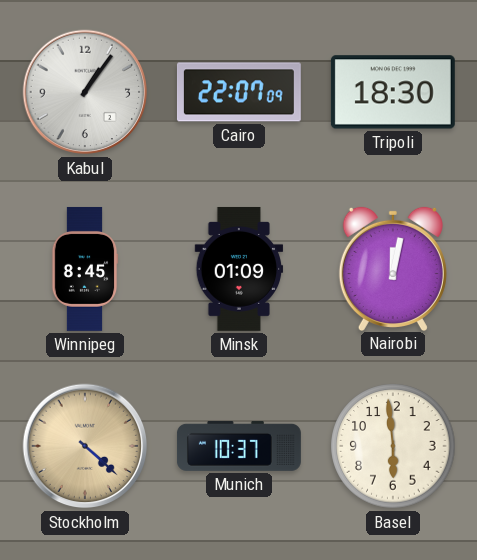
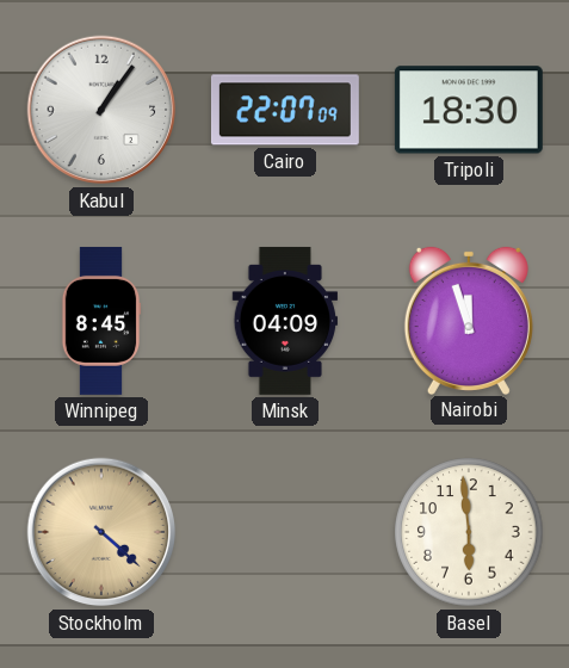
Minsk: 01:09 -> 04:09
Nairobi: 12:02 -> 11:57
Munich: 10:37 -> none
